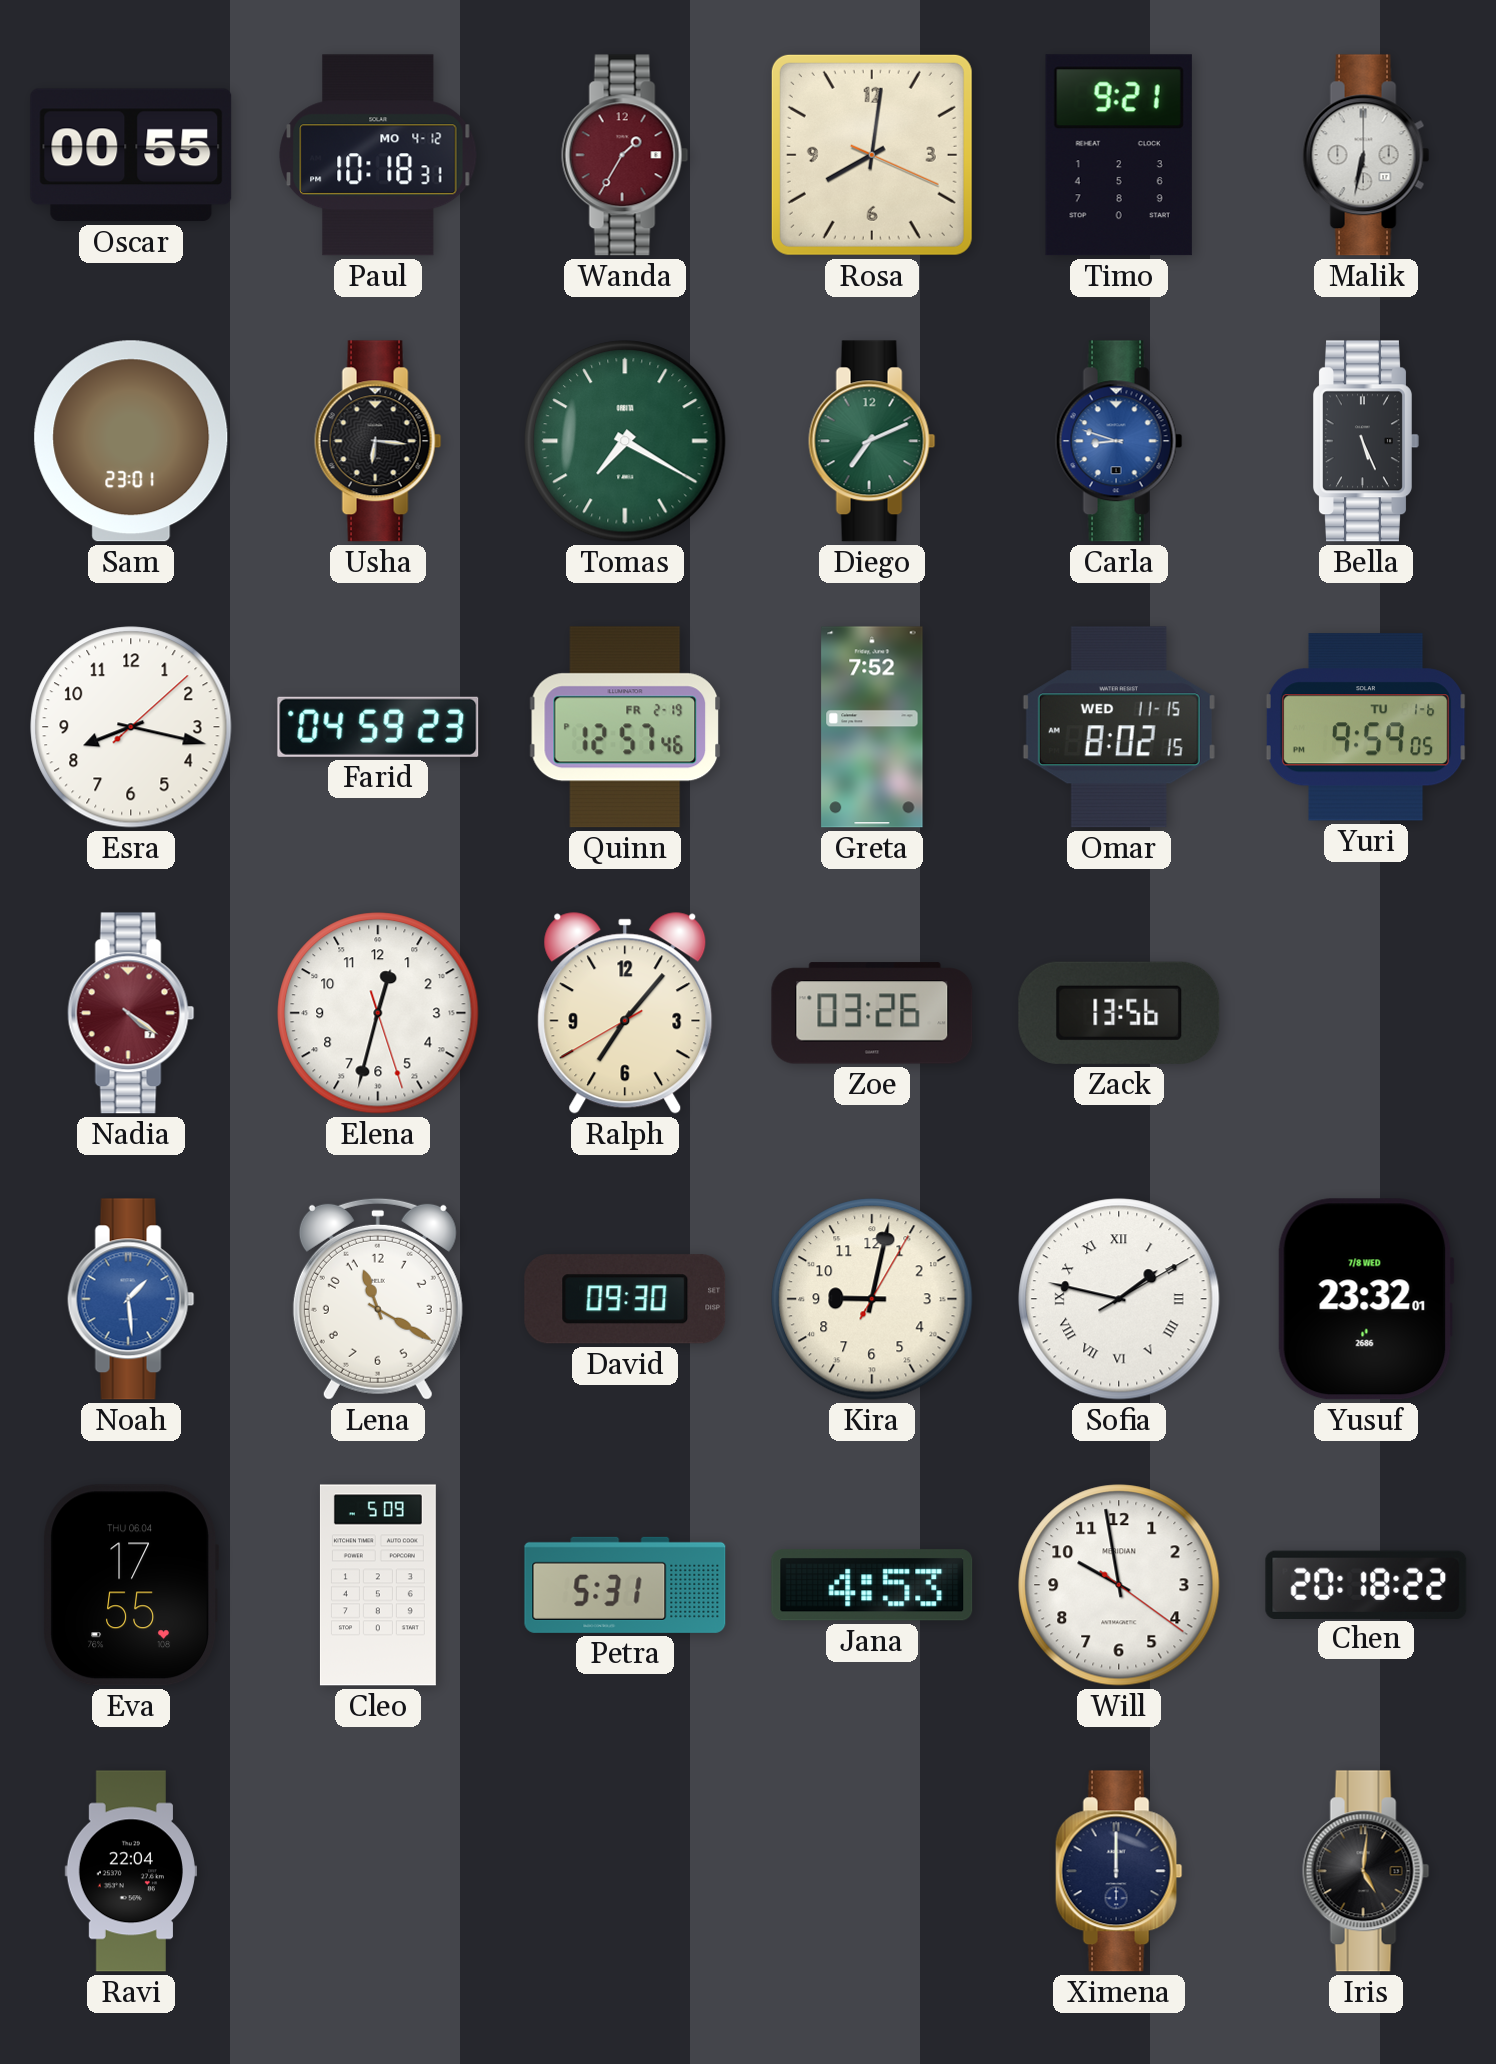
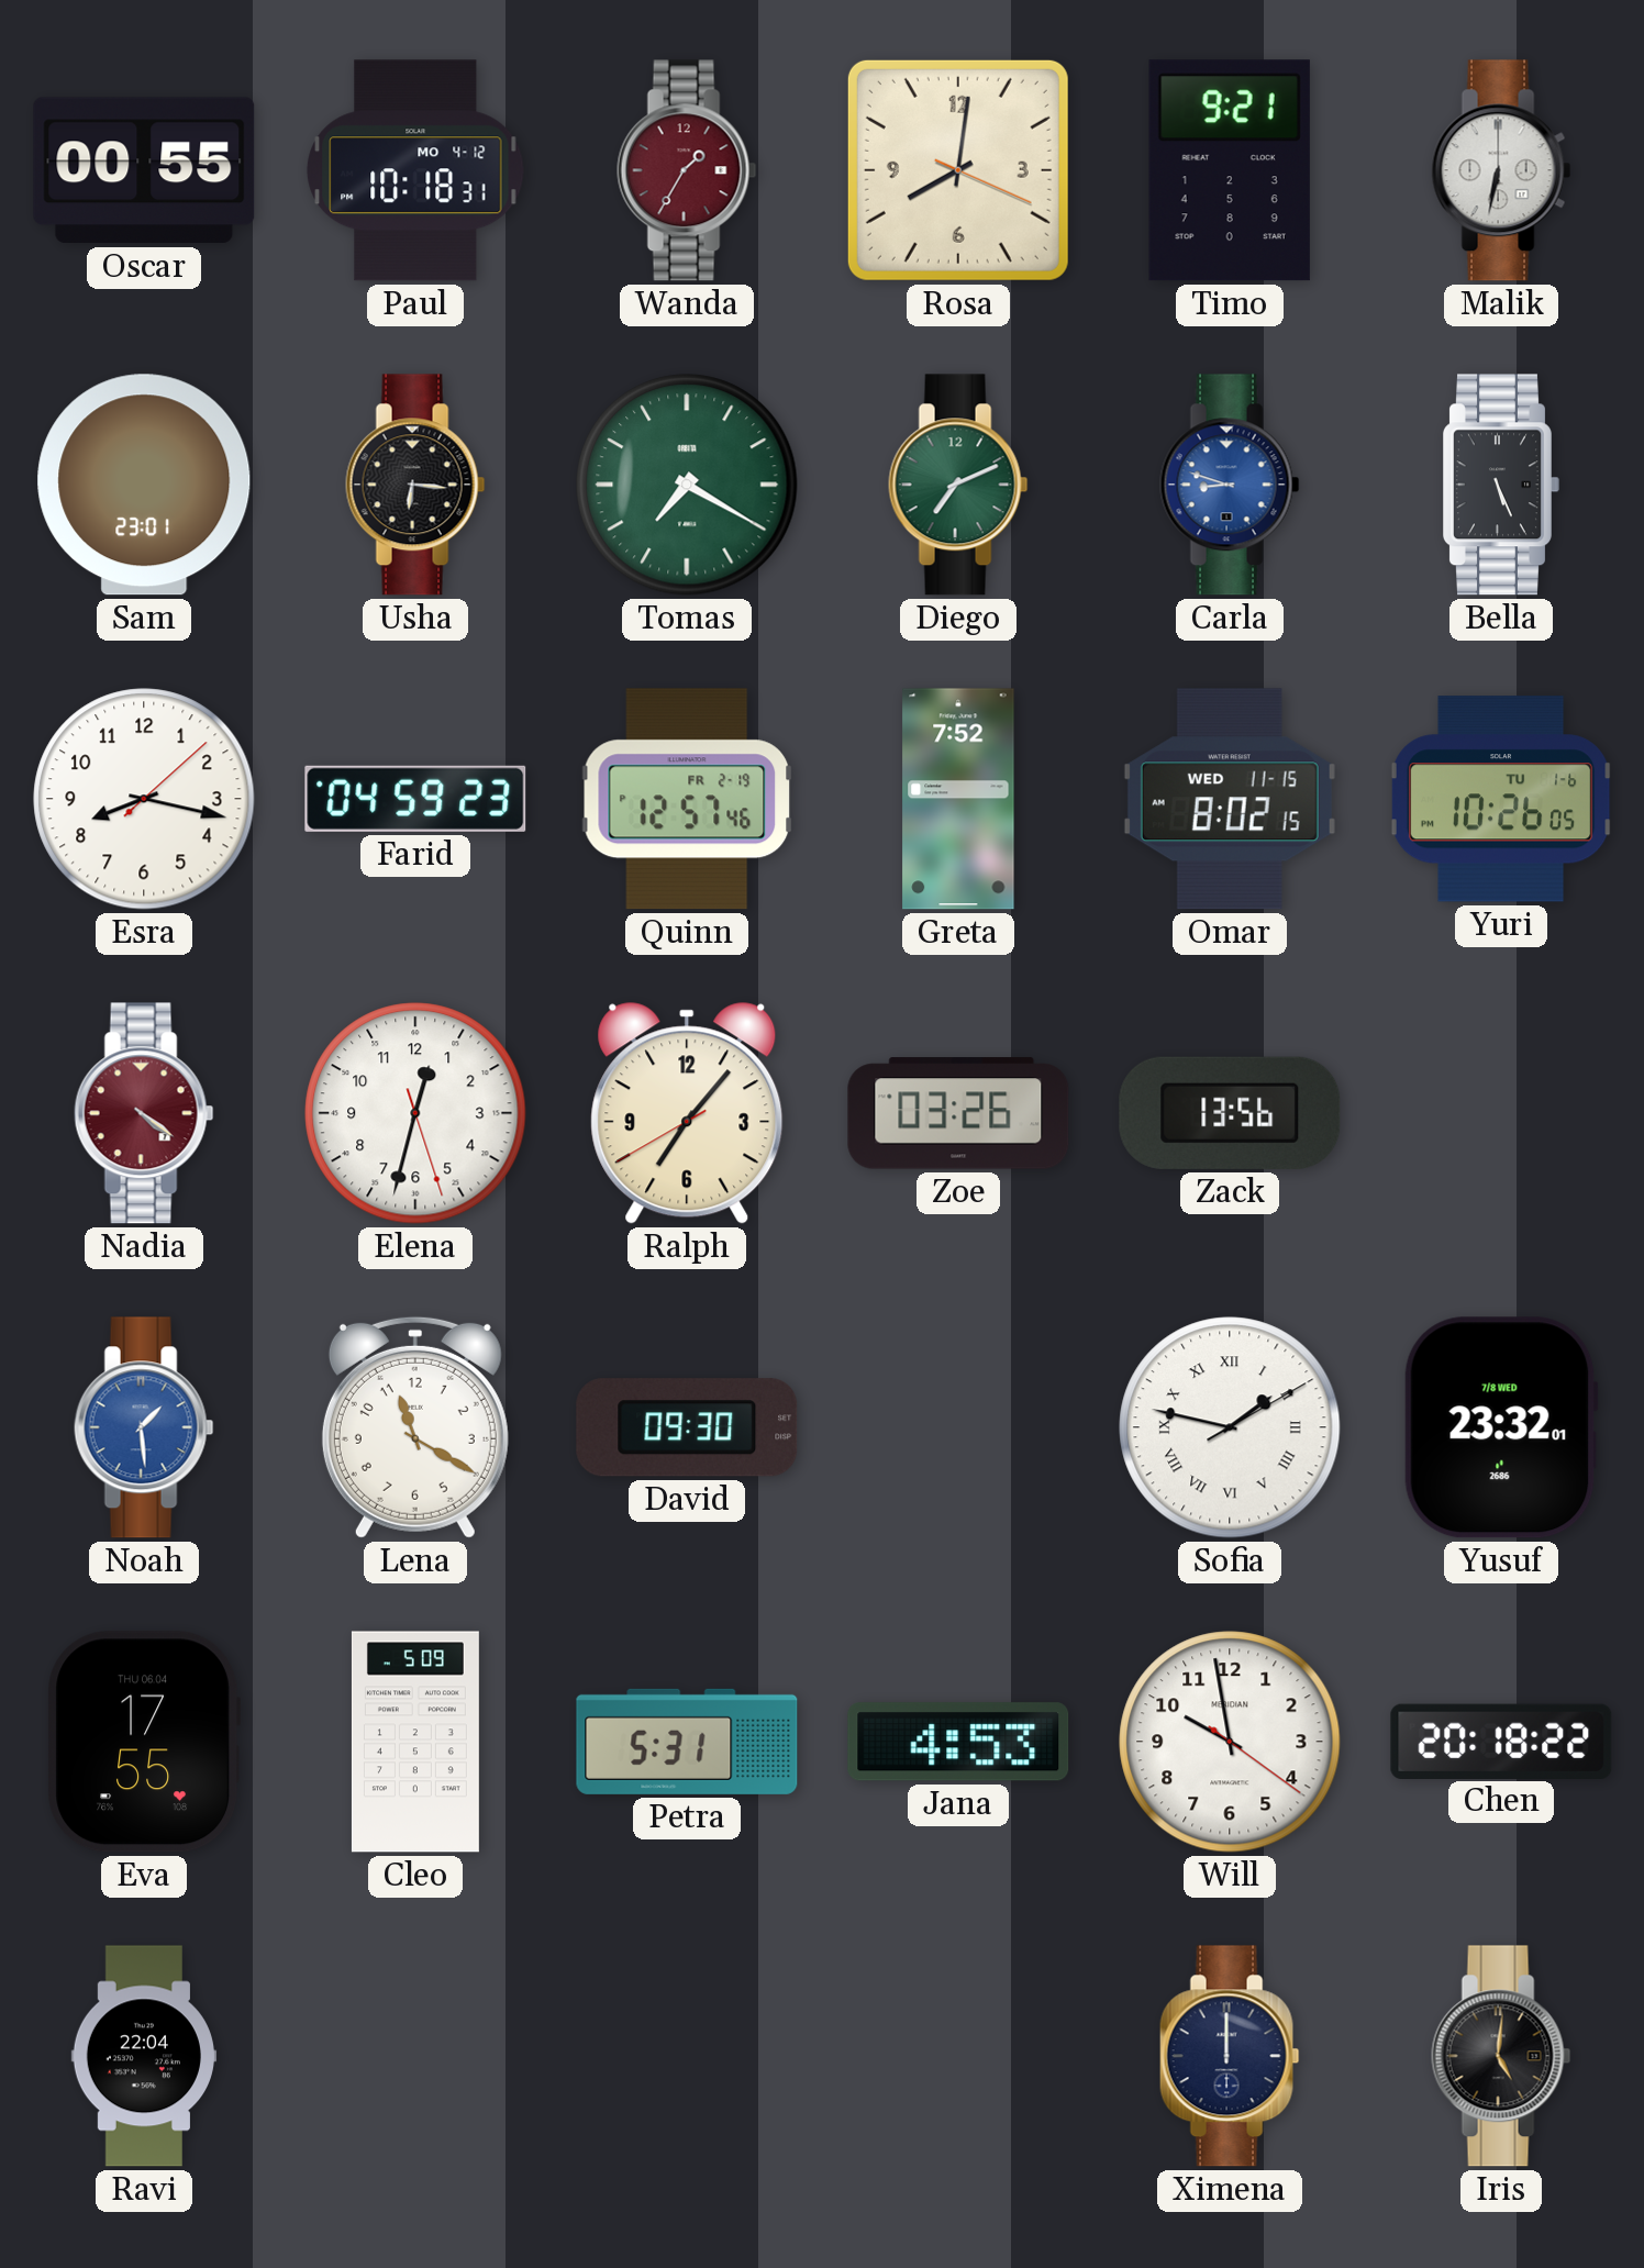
Yuri: 9:59 -> 10:26
Kira: 9:02 -> none
